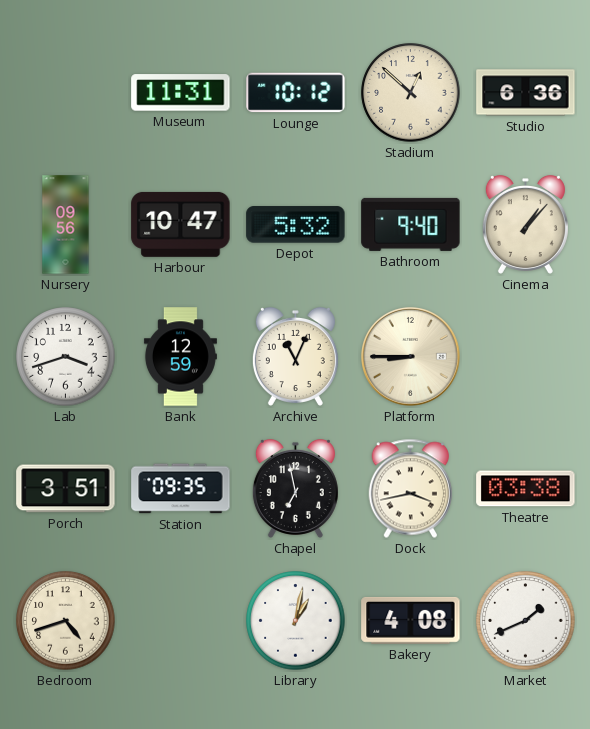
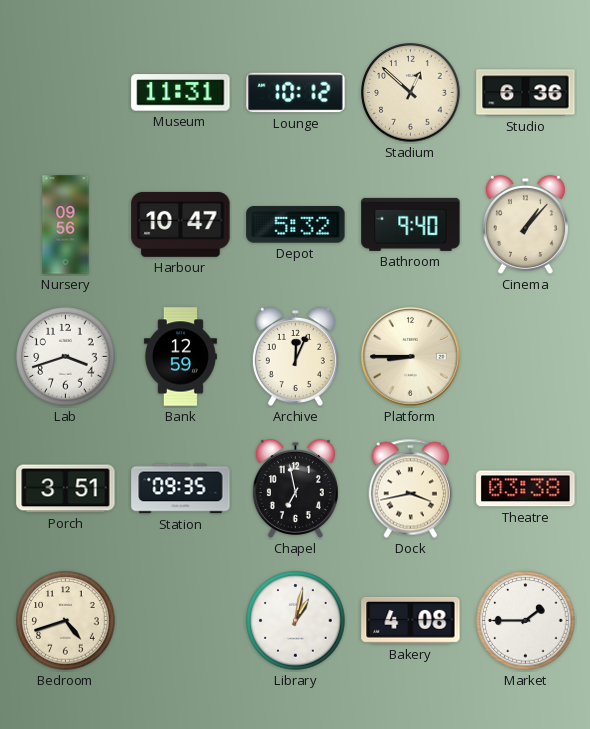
Archive: 11:04 -> 12:04
Market: 1:41 -> 1:45
